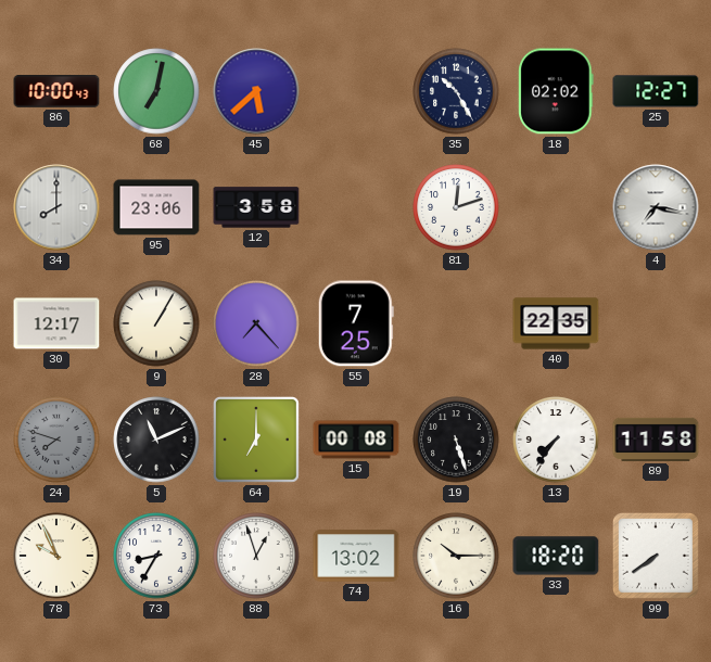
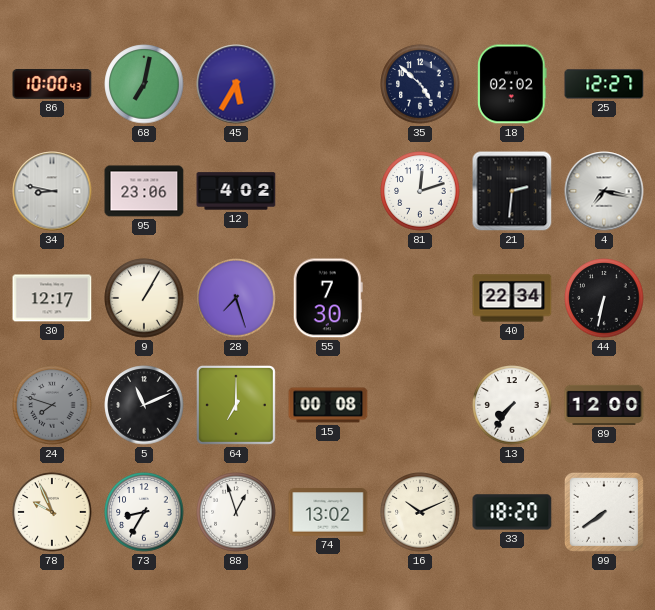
45: 5:38 -> 5:35
35: 10:25 -> 4:52
34: 8:00 -> 8:47
12: 3:58 -> 4:02
21: none -> 2:31
28: 7:23 -> 7:27
55: 7:25 -> 7:30
40: 22:35 -> 22:34
44: none -> 6:32
19: 5:27 -> none
89: 11:58 -> 12:00
16: 10:15 -> 10:11
